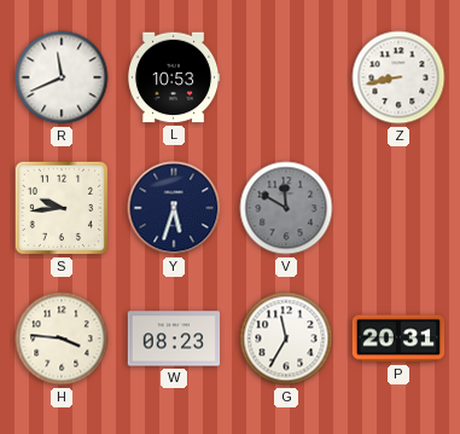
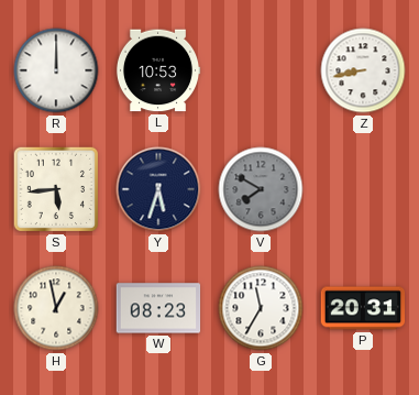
R: 11:41 -> 12:00
S: 9:44 -> 5:44
V: 11:50 -> 7:50
H: 3:46 -> 12:58
